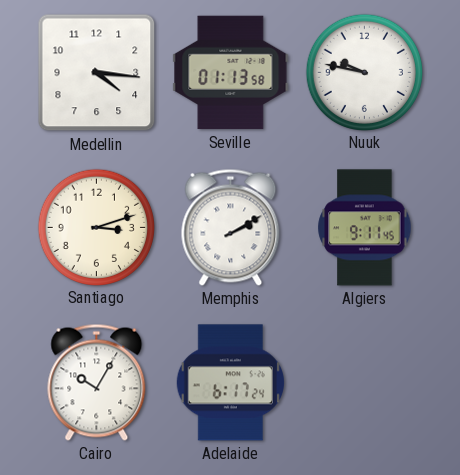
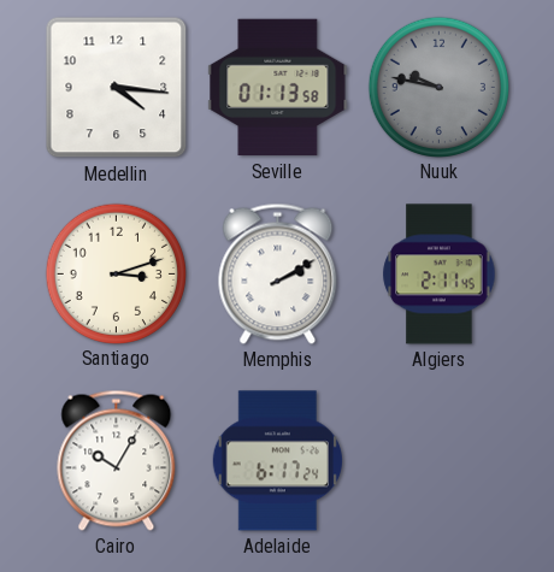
Nuuk dial: white -> grey
Algiers: 9:11 -> 2:11
